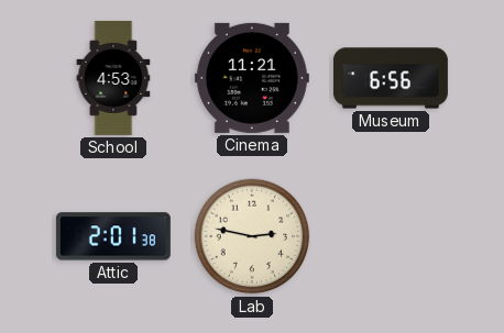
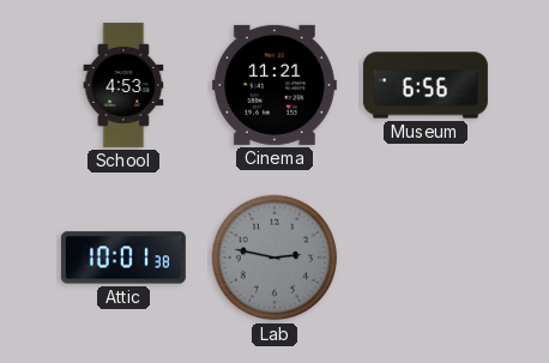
Attic: 2:01 -> 10:01
Lab dial: cream -> grey
